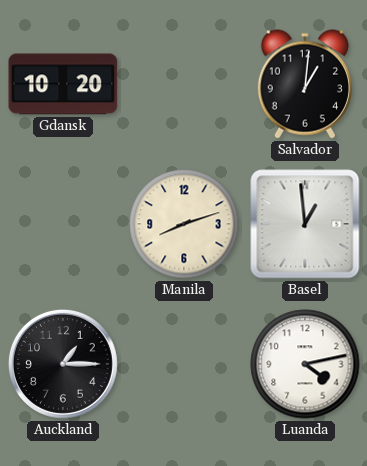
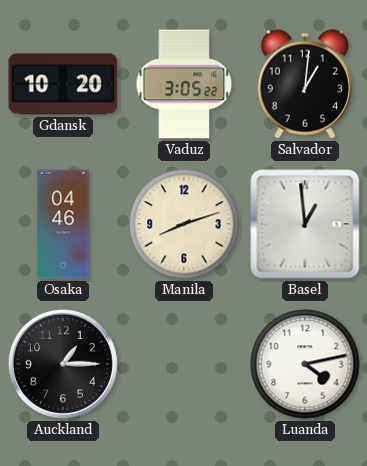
Vaduz: none -> 3:05
Osaka: none -> 04:46
